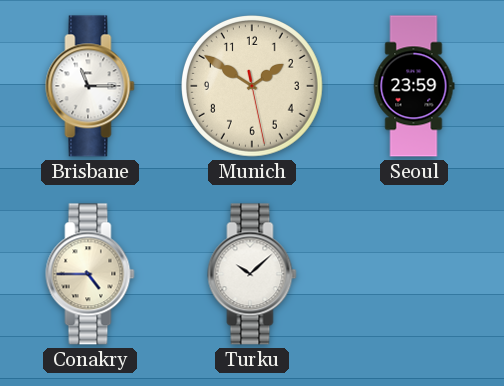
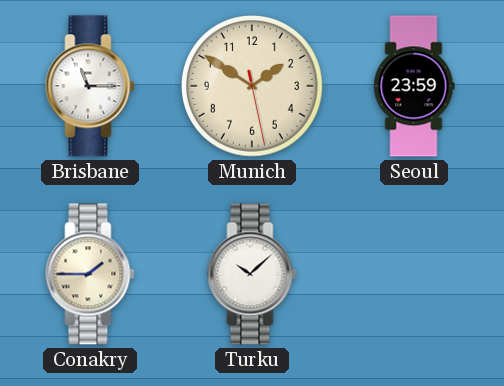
Conakry: 4:45 -> 1:45
